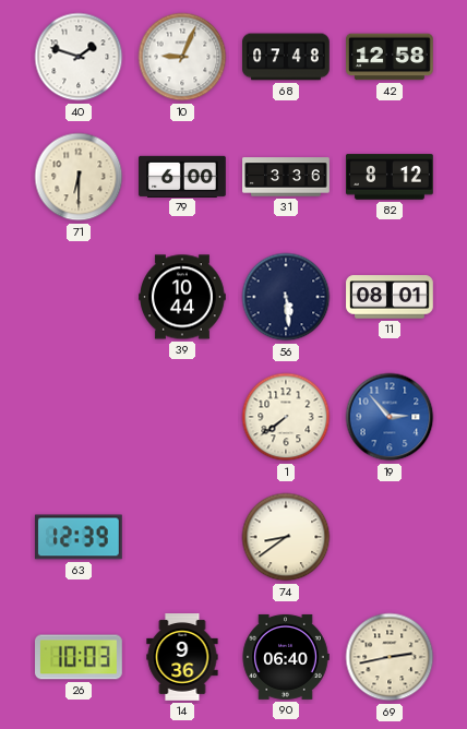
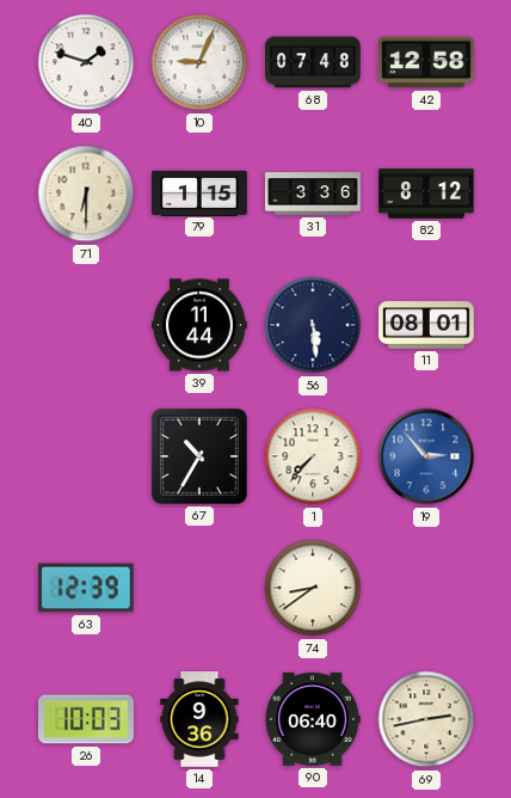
79: 6:00 -> 1:15
39: 10:44 -> 11:44
67: none -> 10:35
1: 7:39 -> 7:37
